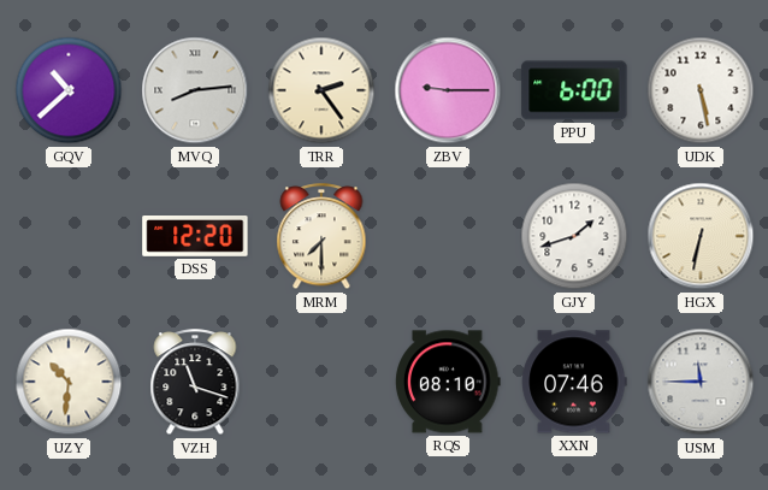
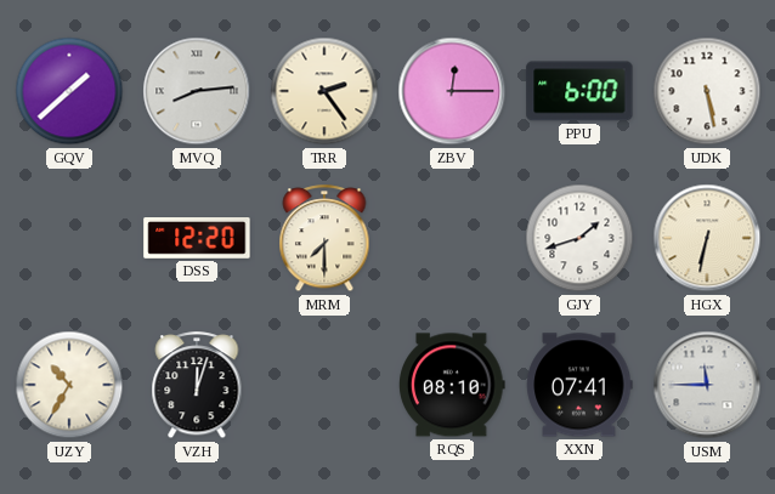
GQV: 10:38 -> 1:38
ZBV: 9:15 -> 12:15
UZY: 10:31 -> 10:35
VZH: 11:18 -> 12:03
XXN: 07:46 -> 07:41
